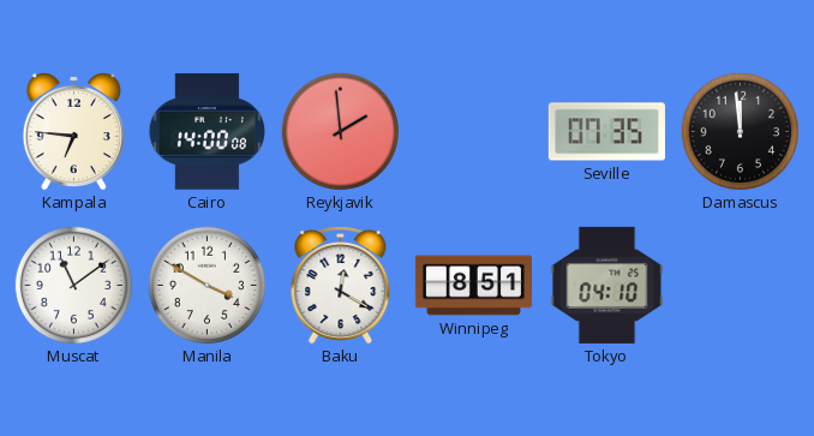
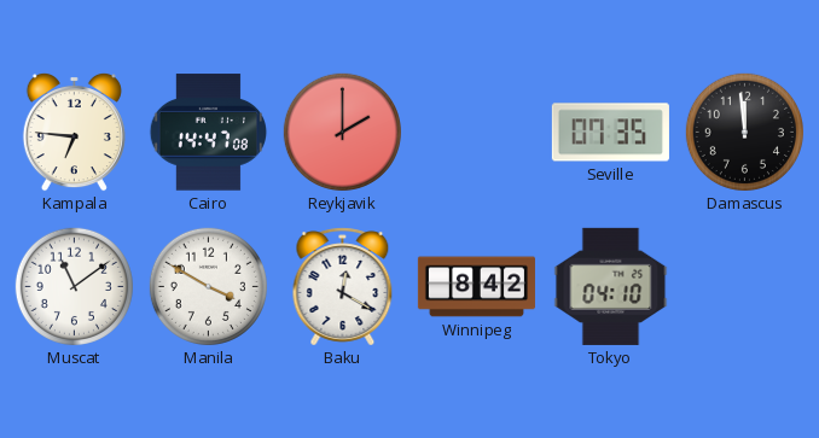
Cairo: 14:00 -> 14:47
Reykjavik: 1:59 -> 2:00
Winnipeg: 8:51 -> 8:42
